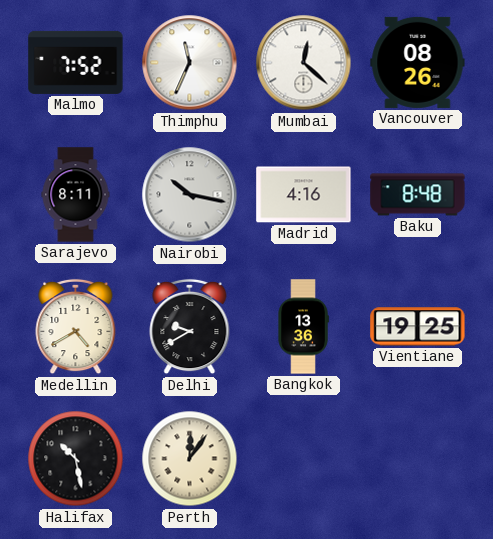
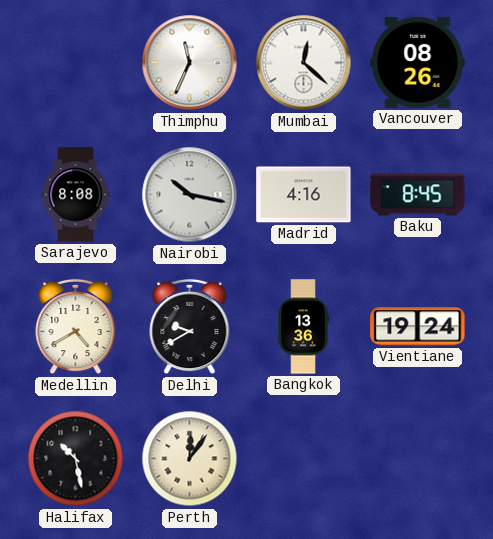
Malmo: 7:52 -> none
Sarajevo: 8:11 -> 8:08
Baku: 8:48 -> 8:45
Vientiane: 19:25 -> 19:24
